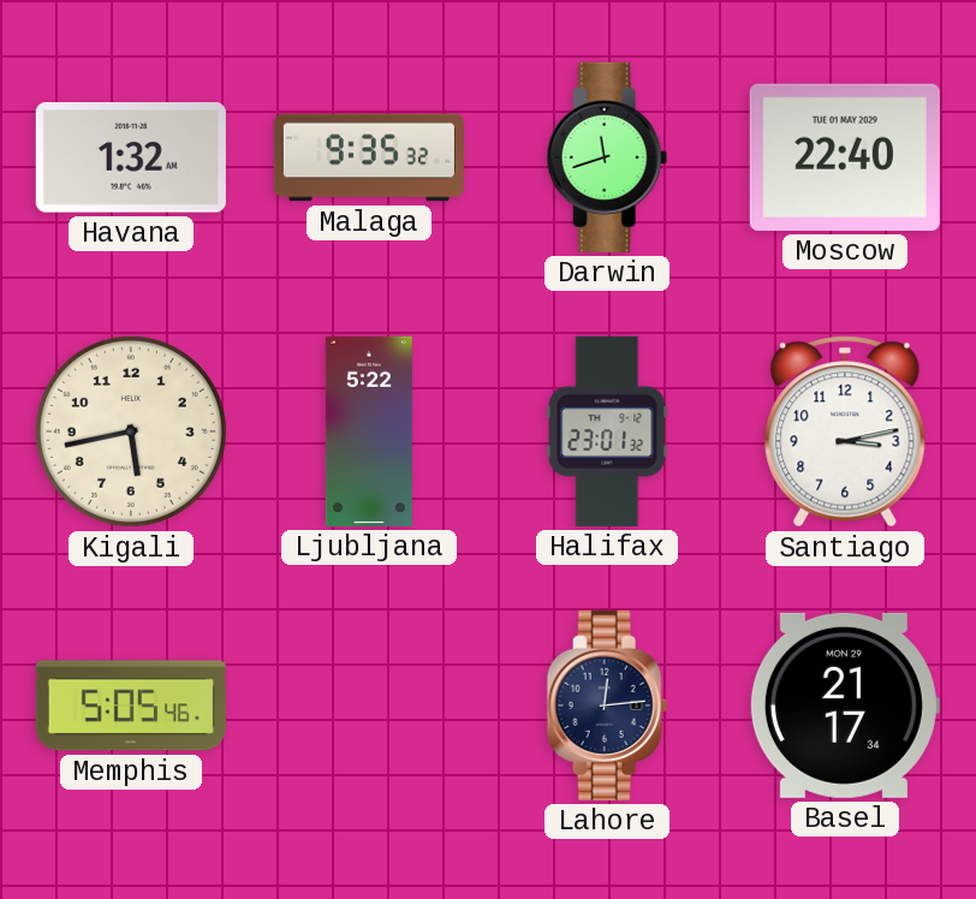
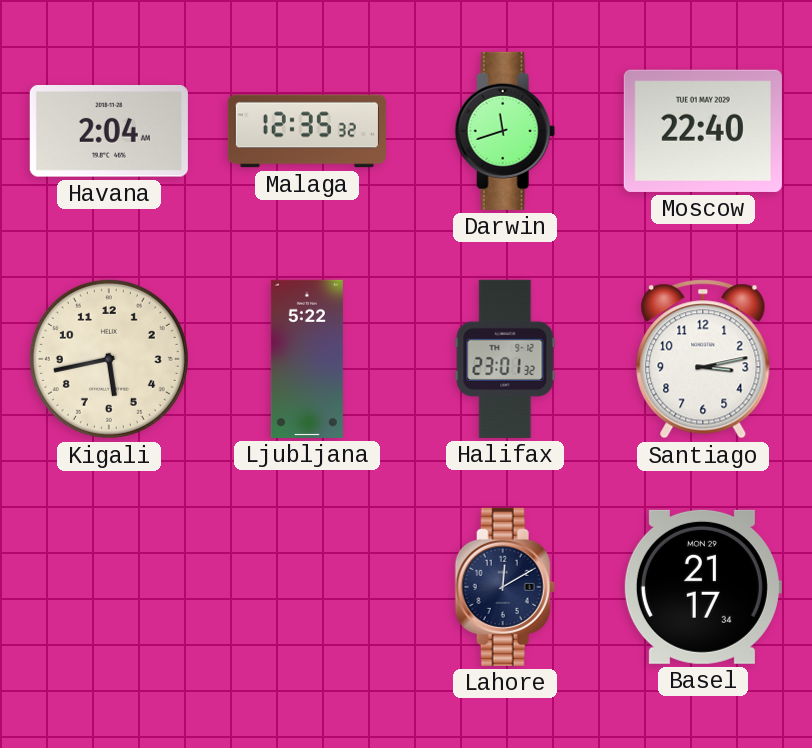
Havana: 1:32 -> 2:04
Malaga: 9:35 -> 12:35
Memphis: 5:05 -> none
Lahore: 12:14 -> 12:10
